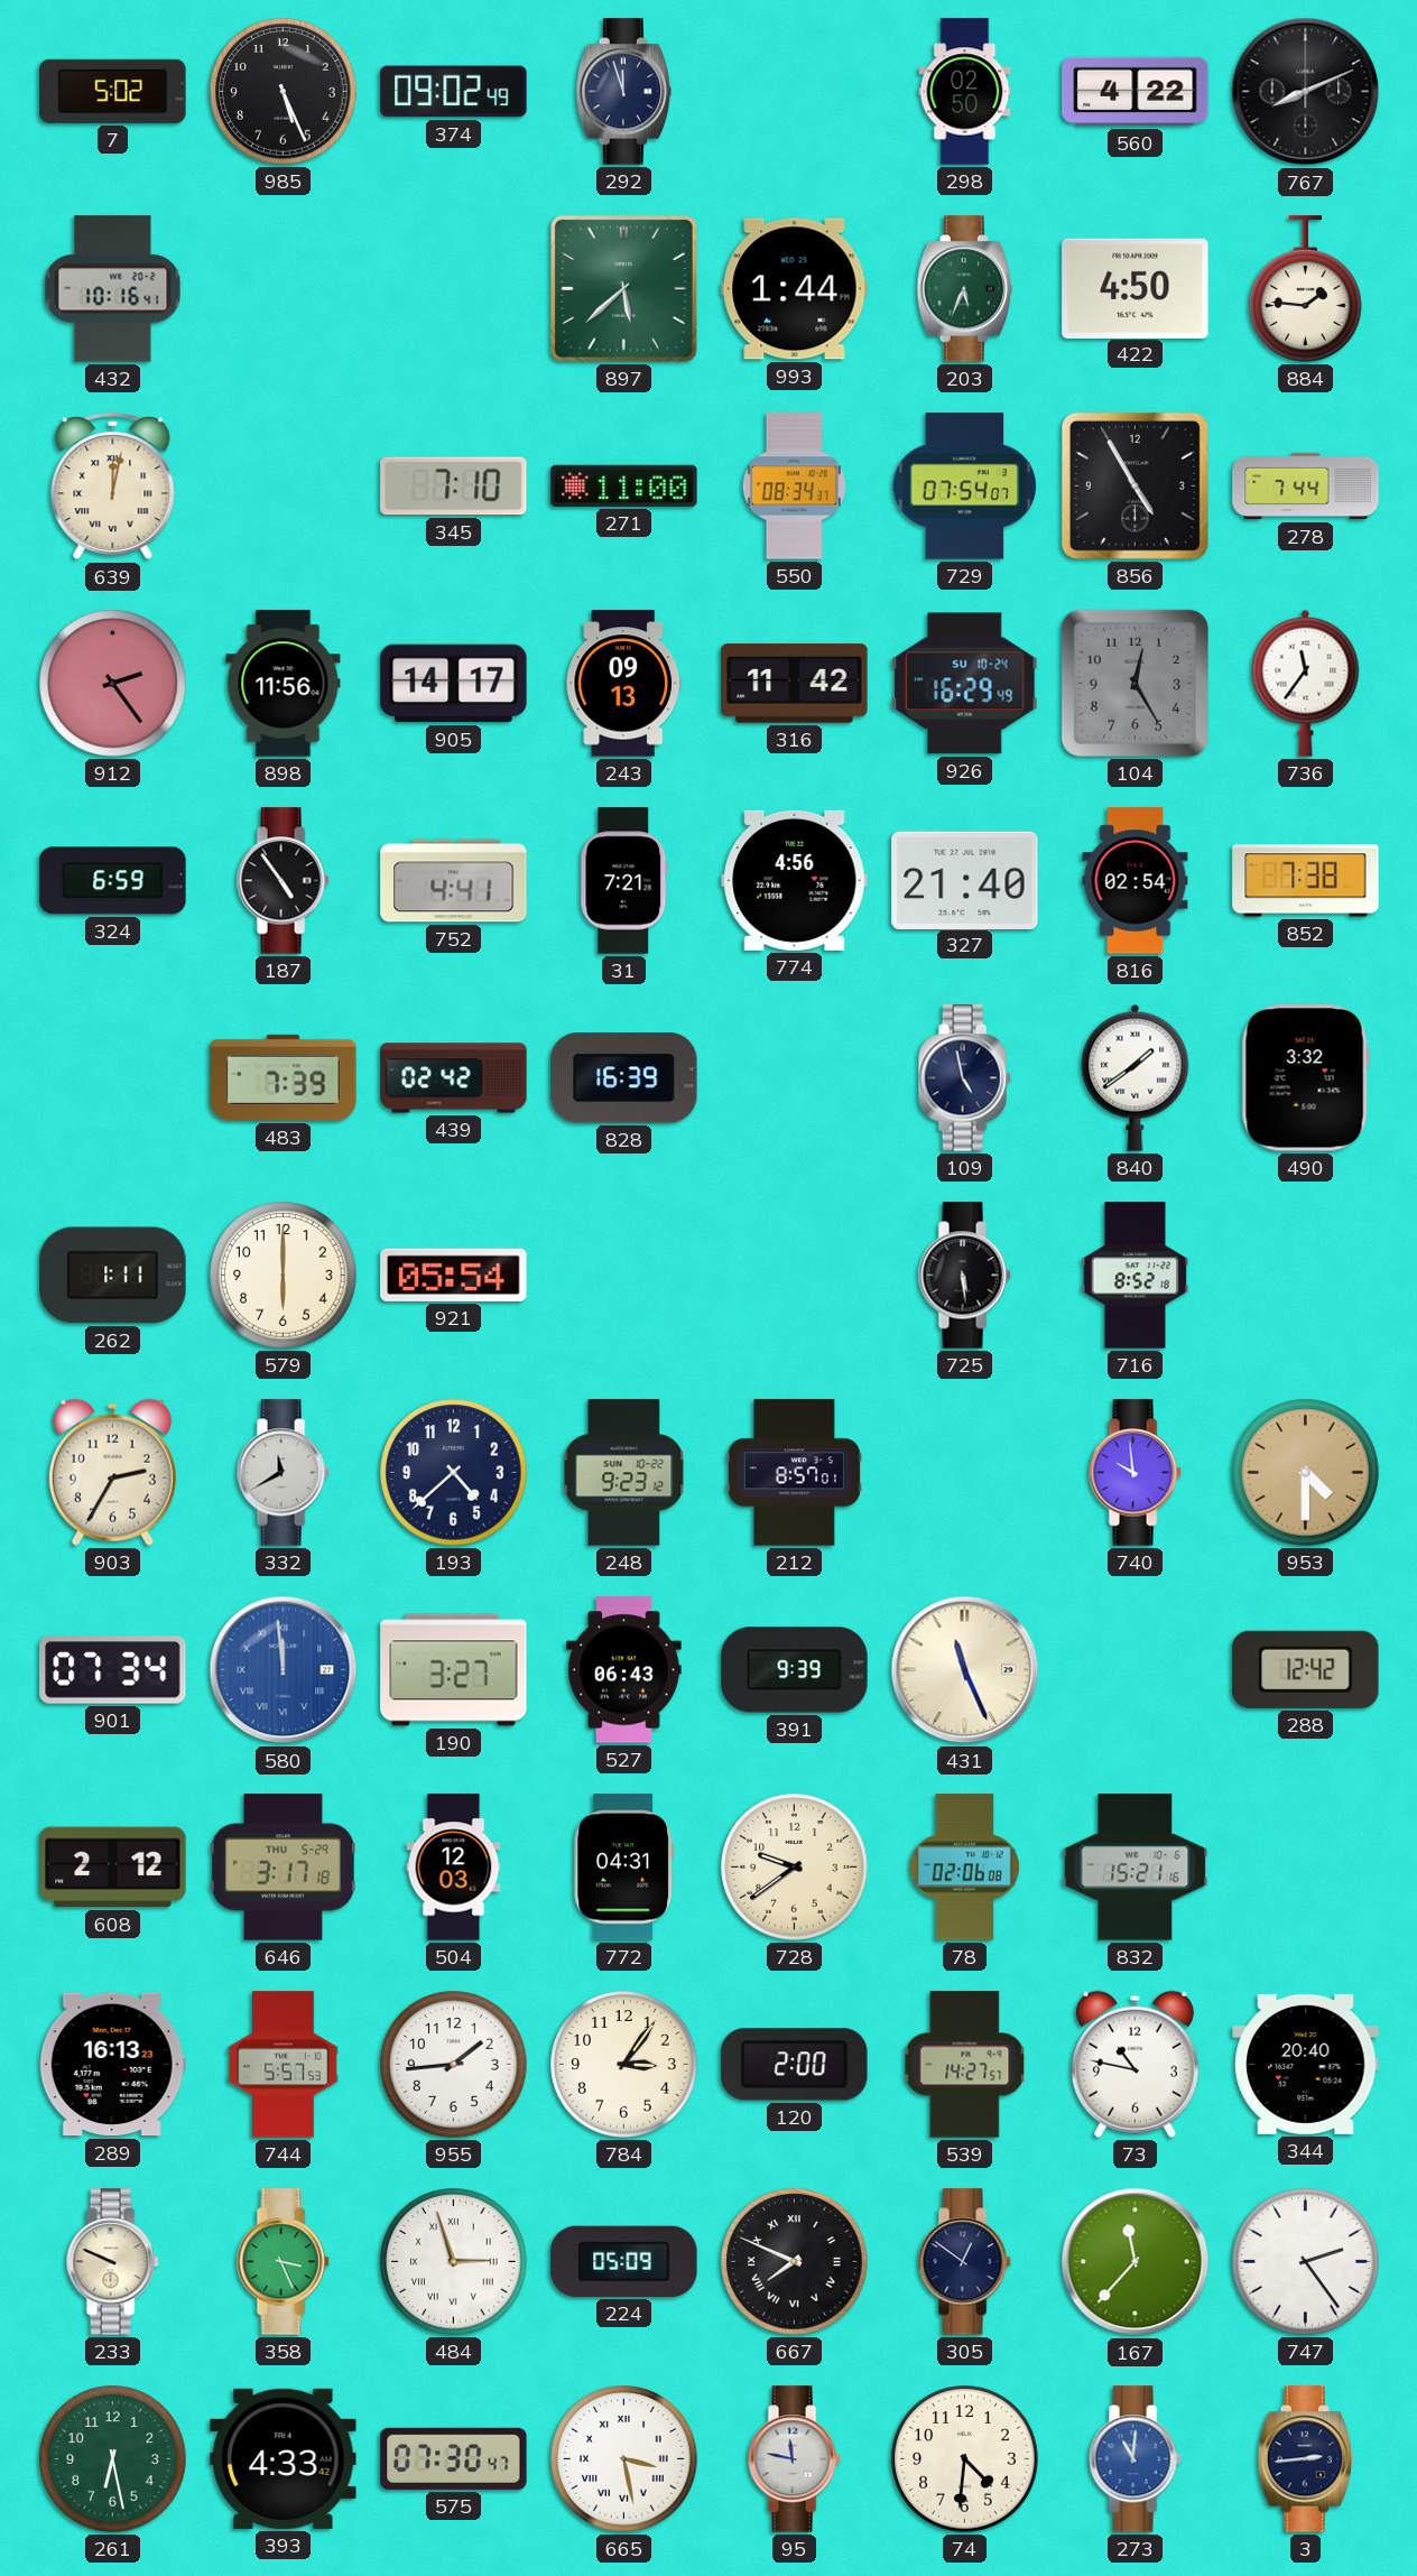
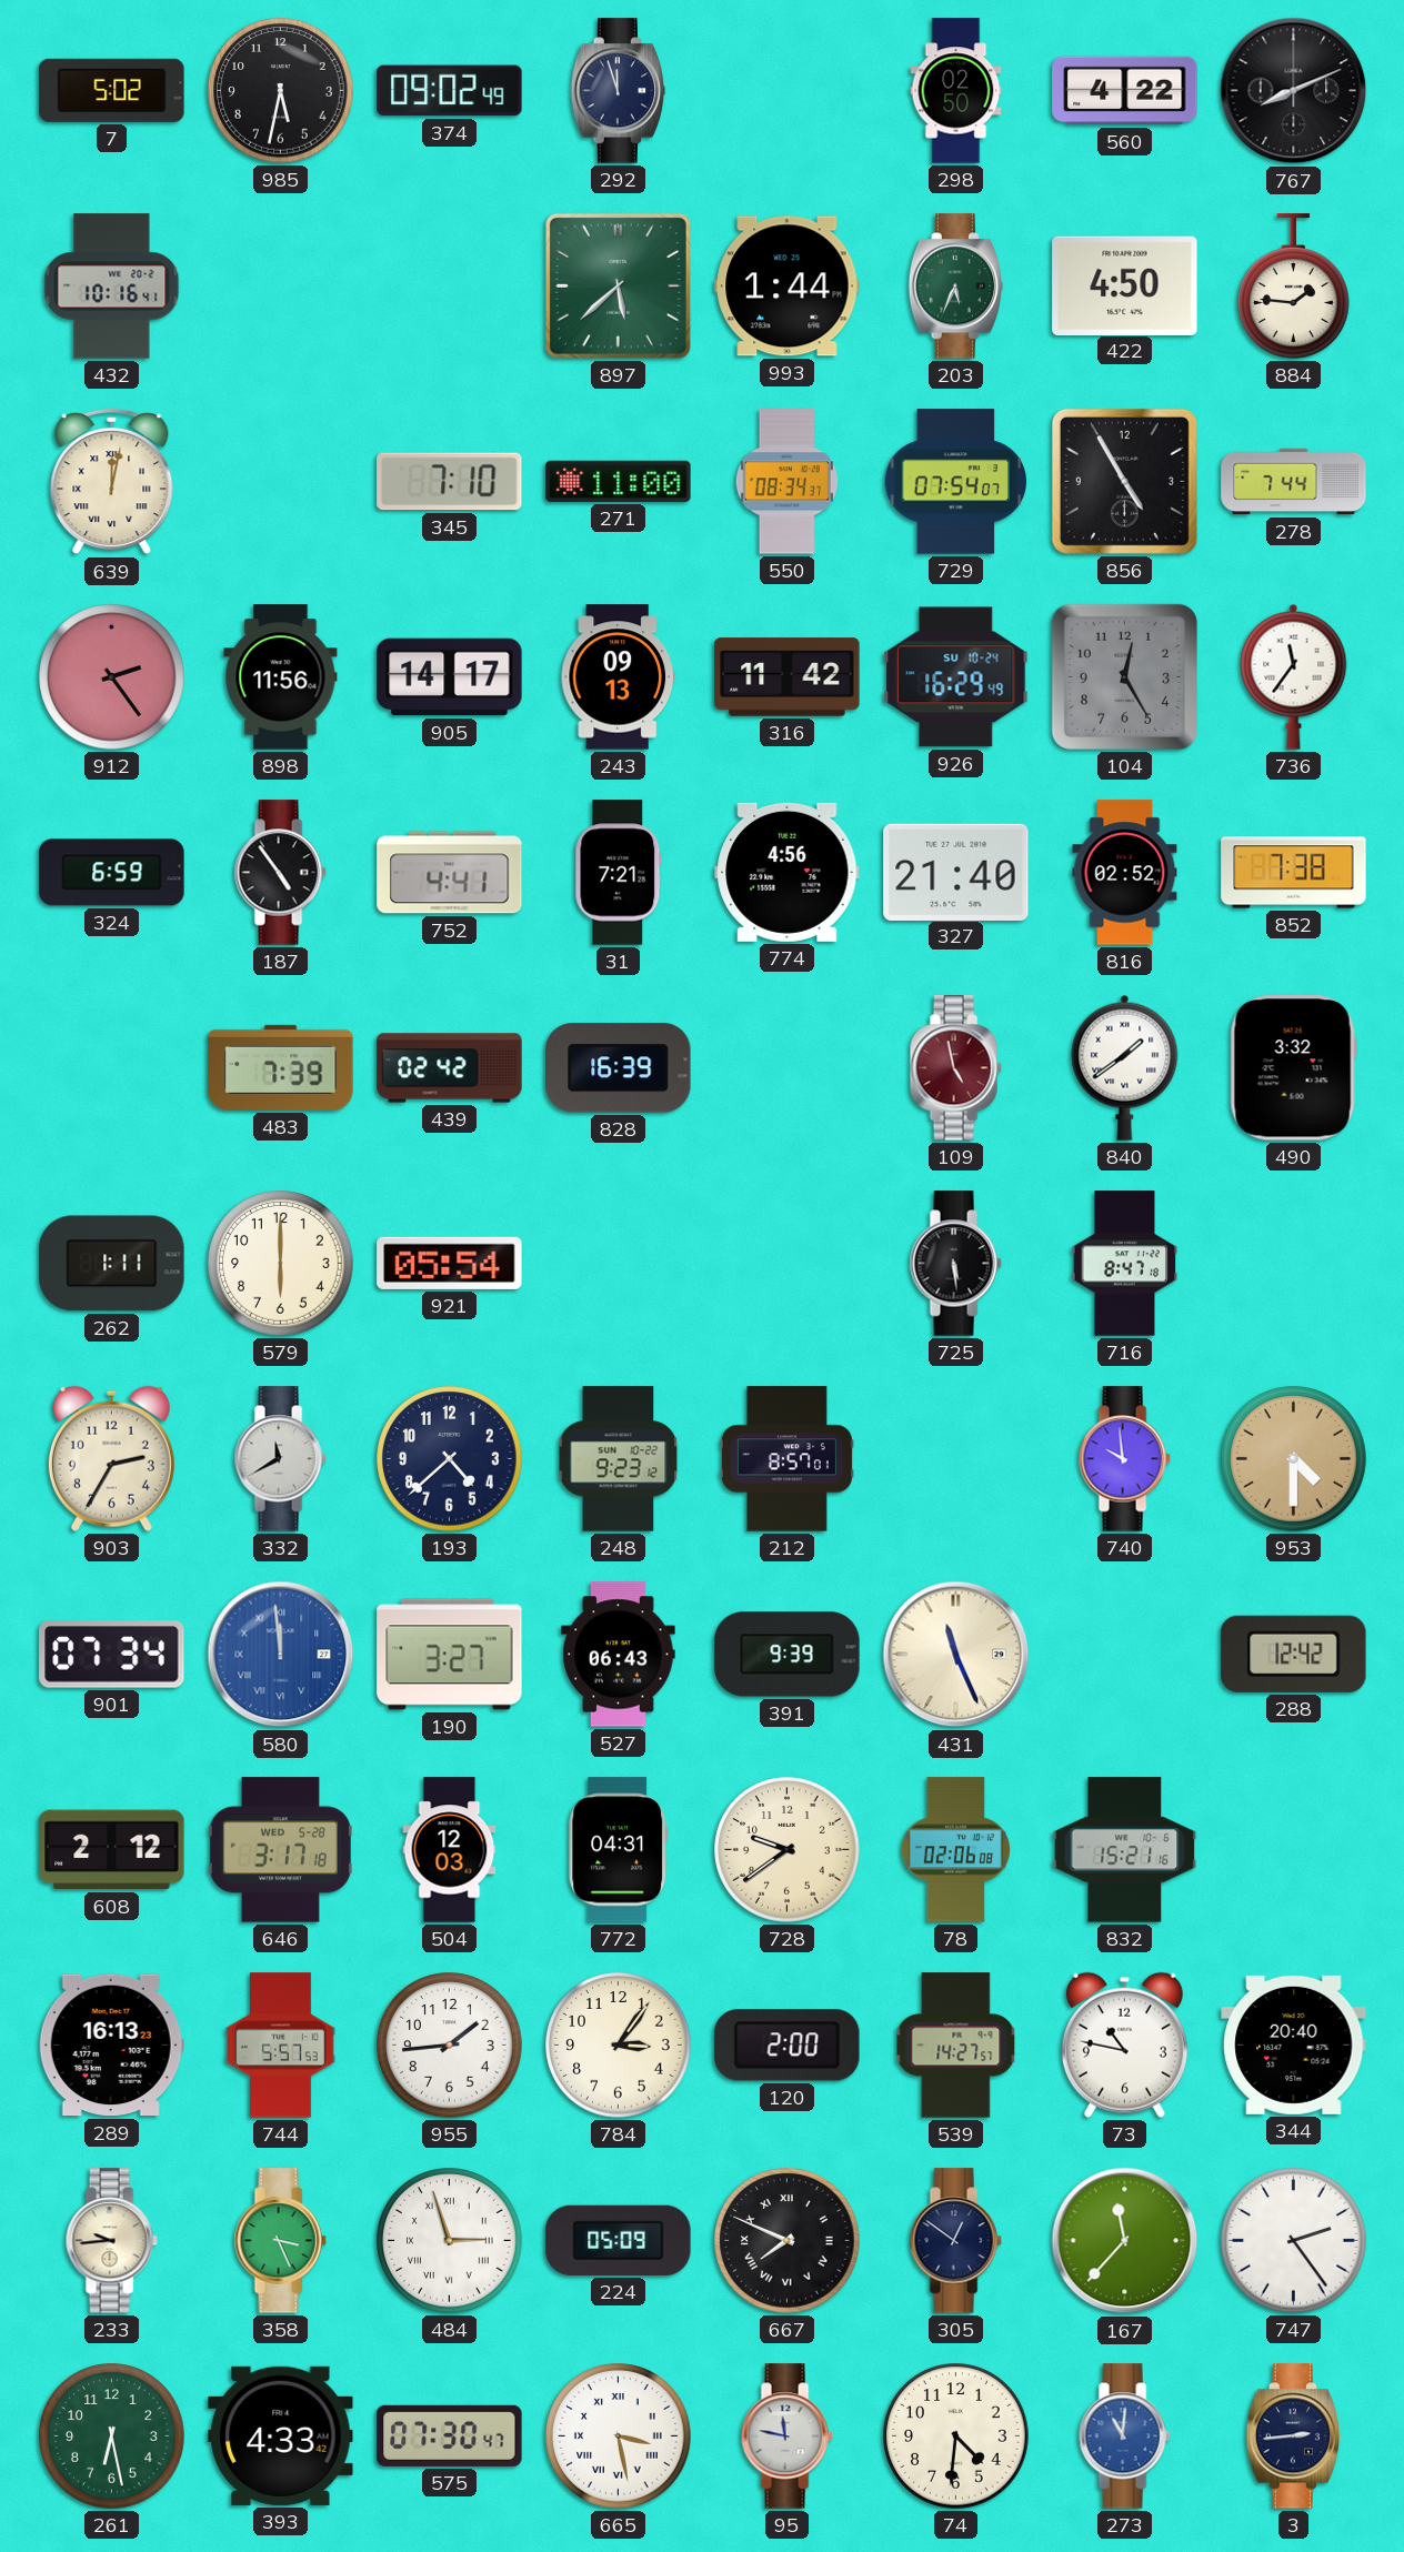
985: 5:26 -> 5:32
816: 02:54 -> 02:52
109 dial: navy -> burgundy
716: 8:52 -> 8:47
646 date: THU 5-29 -> WED 5-28
233: 9:49 -> 9:44
